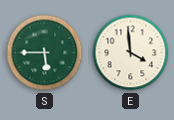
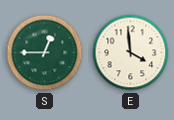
S: 5:45 -> 12:45
